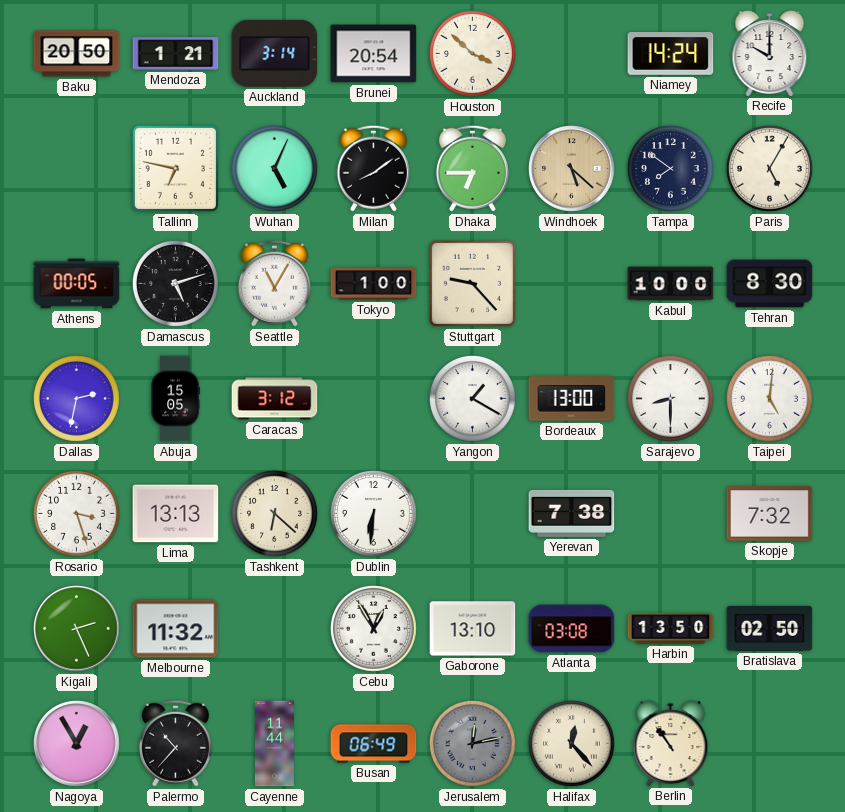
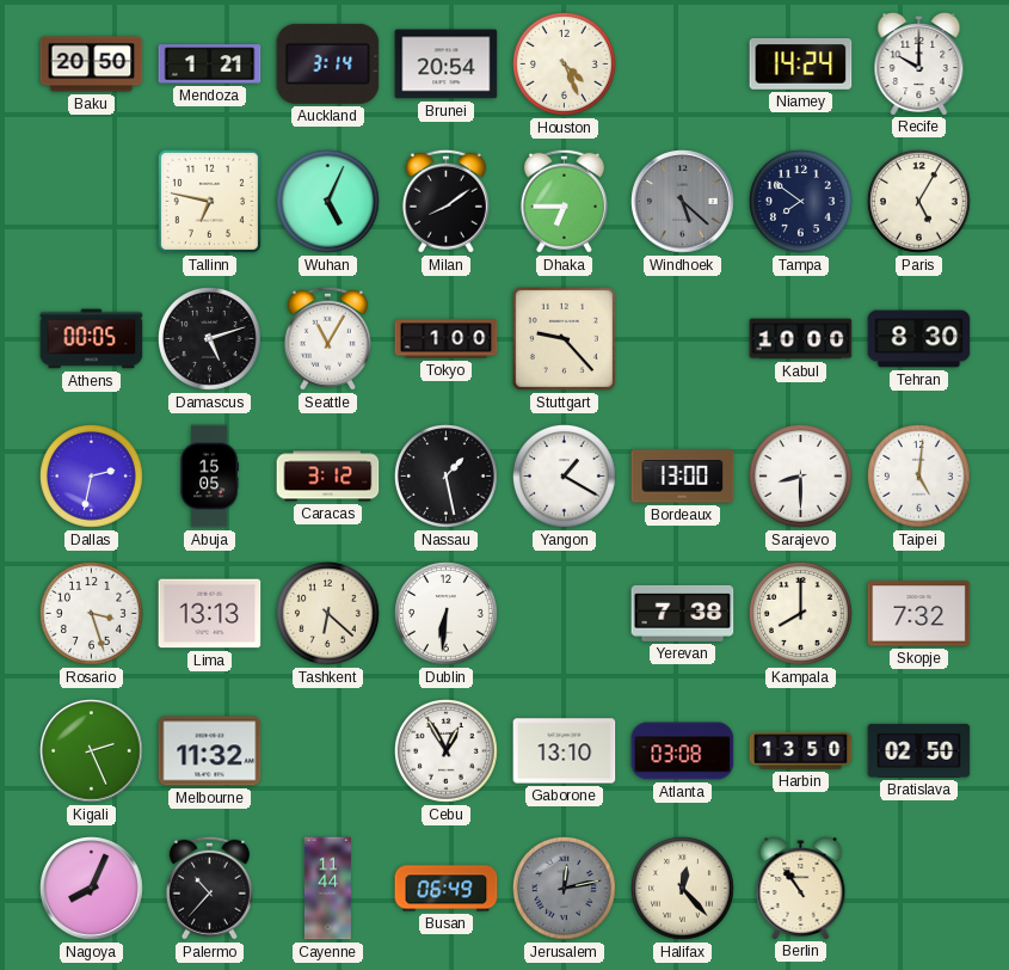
Houston: 3:52 -> 4:26
Windhoek dial: champagne -> grey
Nassau: none -> 1:28
Kampala: none -> 8:00
Nagoya: 12:55 -> 8:04
